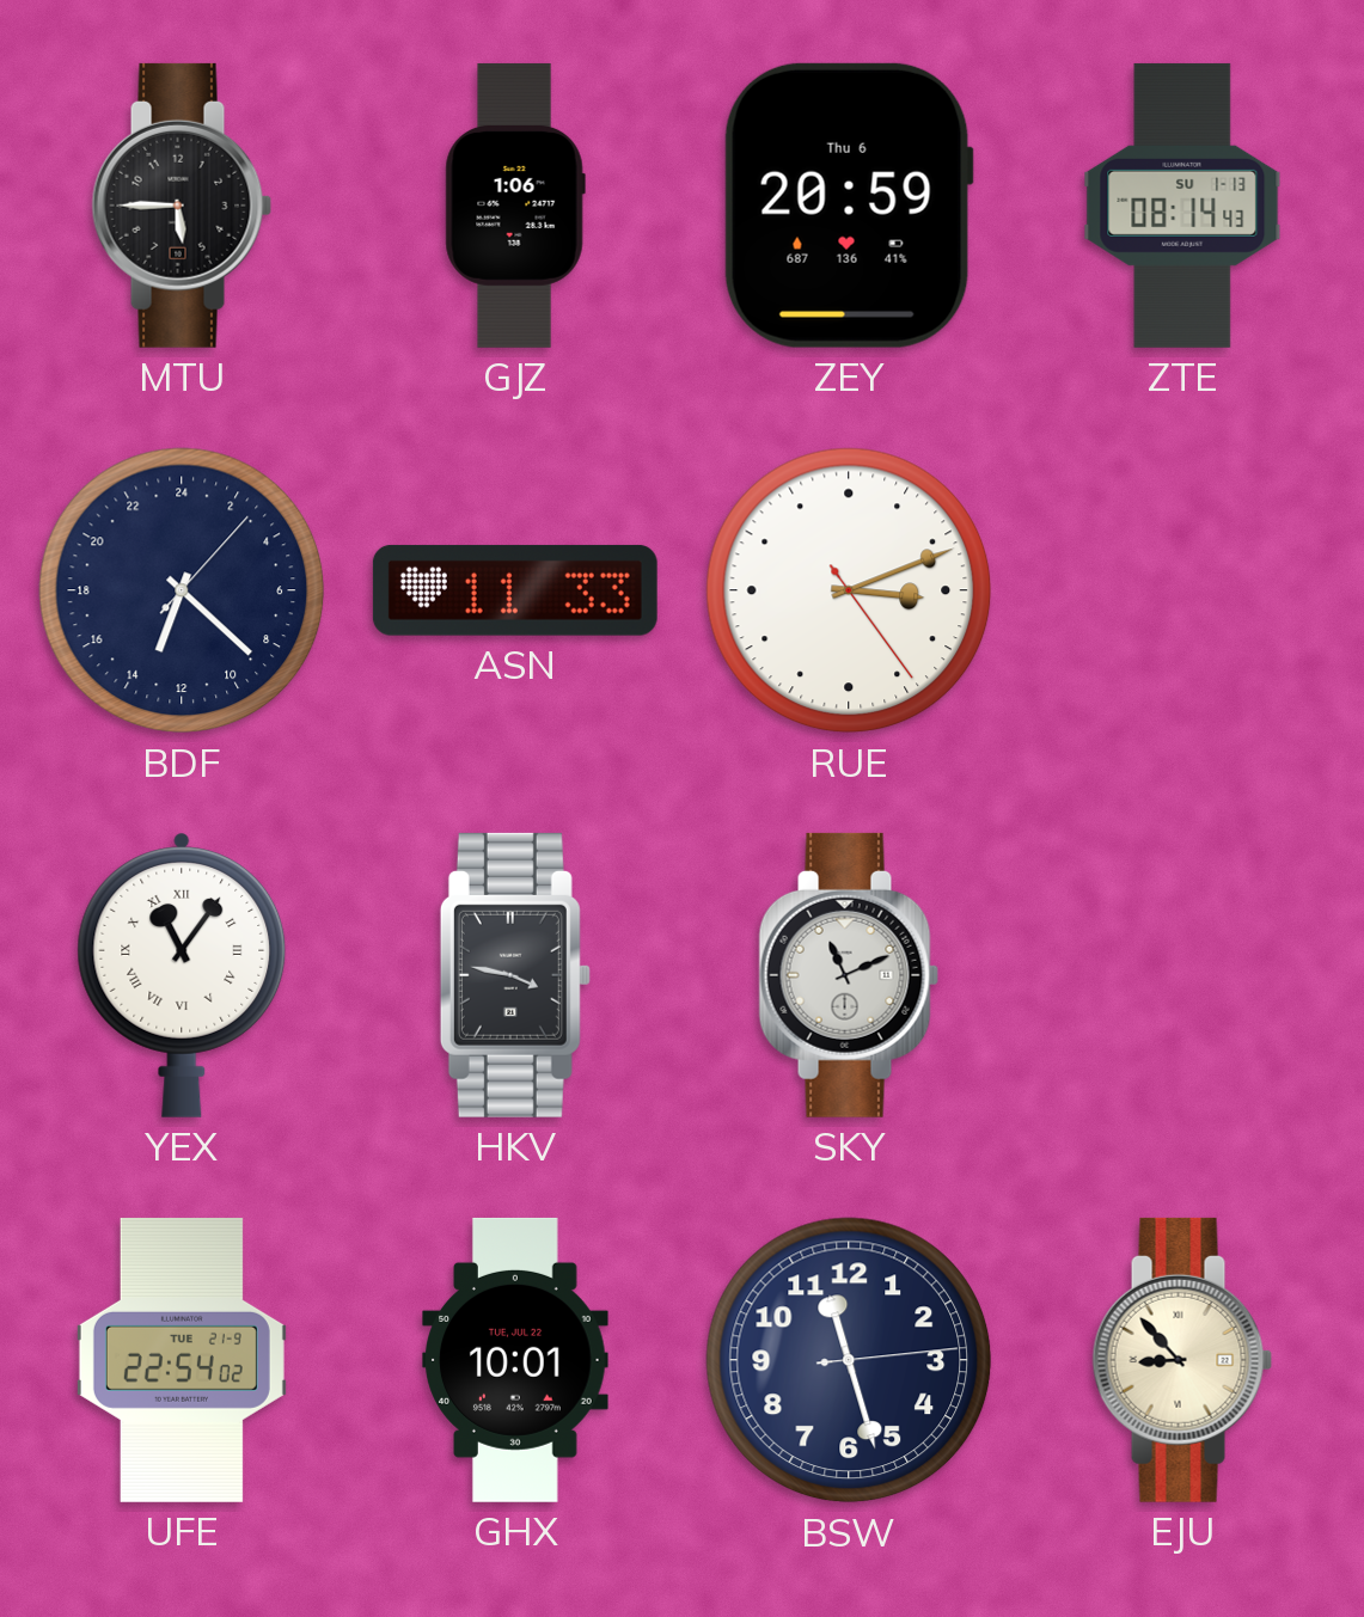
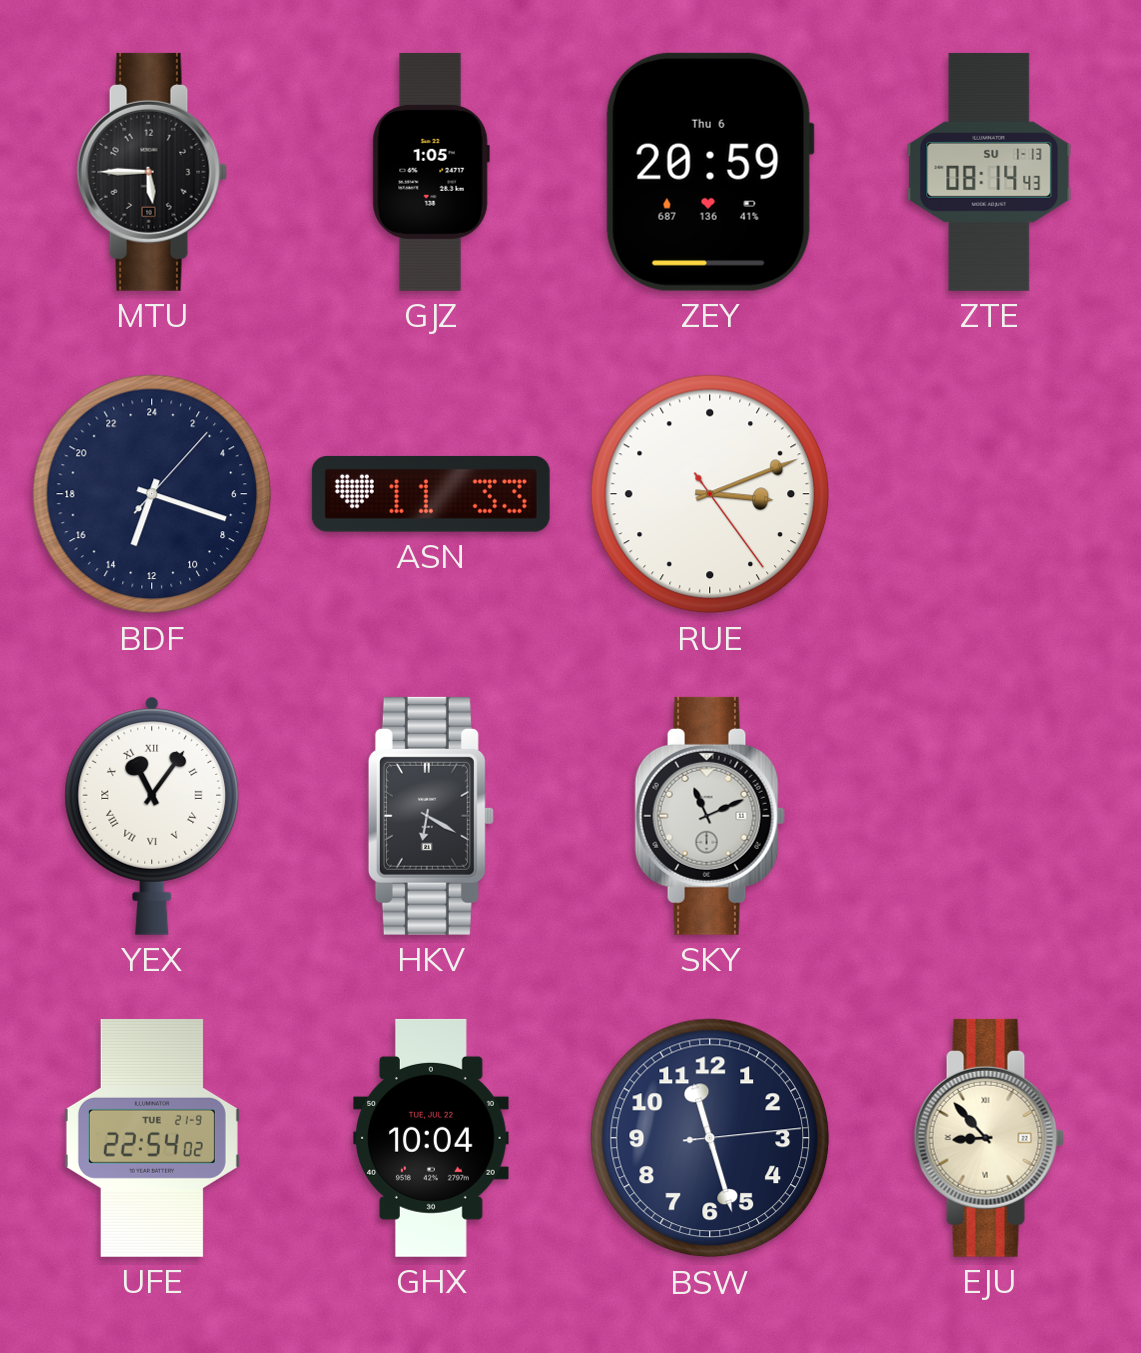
GJZ: 1:06 -> 1:05
BDF: 13:22 -> 13:18
HKV: 3:47 -> 6:20
GHX: 10:01 -> 10:04
